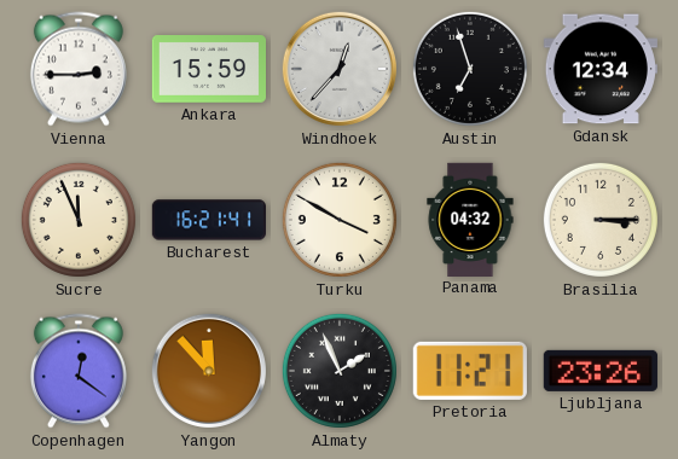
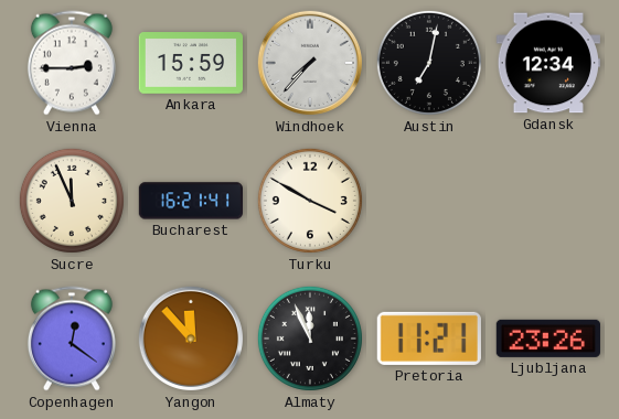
Windhoek: 12:37 -> 7:37
Austin: 6:57 -> 7:02
Panama: 04:32 -> none
Brasilia: 3:15 -> none
Almaty: 1:56 -> 11:56
